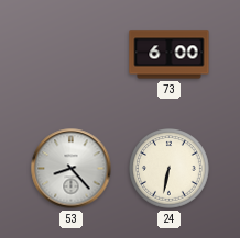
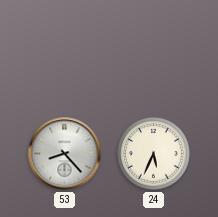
73: 6:00 -> none
24: 6:32 -> 5:34
